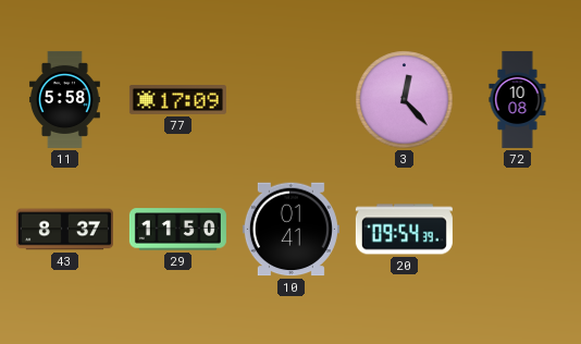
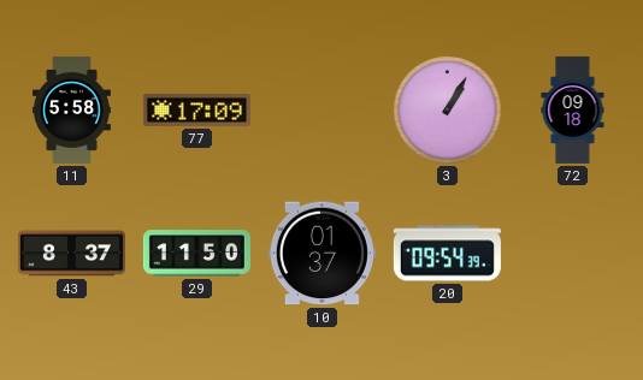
3: 12:23 -> 1:05
72: 10:08 -> 09:18
10: 01:41 -> 01:37
